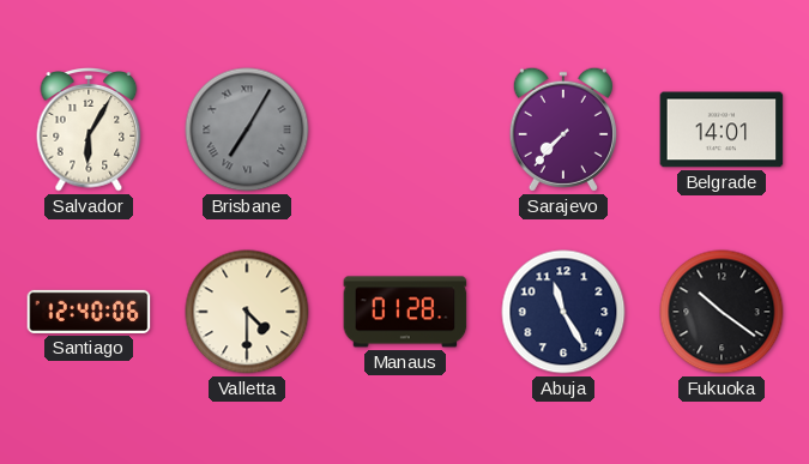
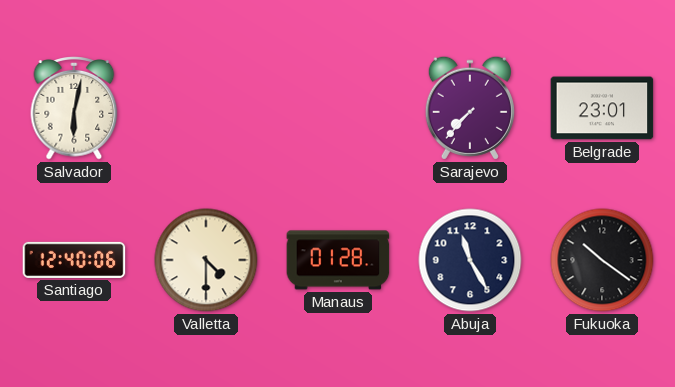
Salvador: 6:05 -> 6:02
Brisbane: 7:05 -> none
Belgrade: 14:01 -> 23:01
